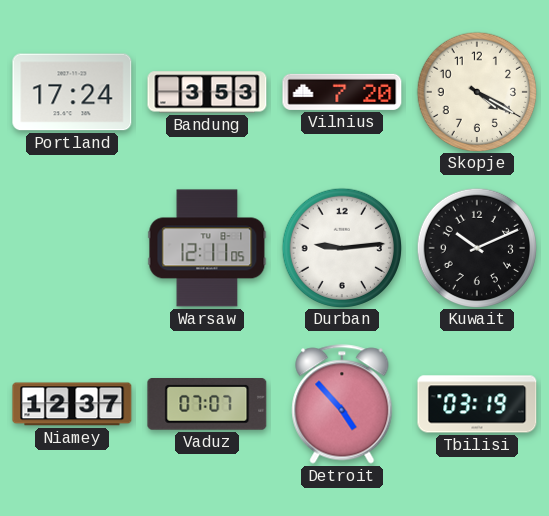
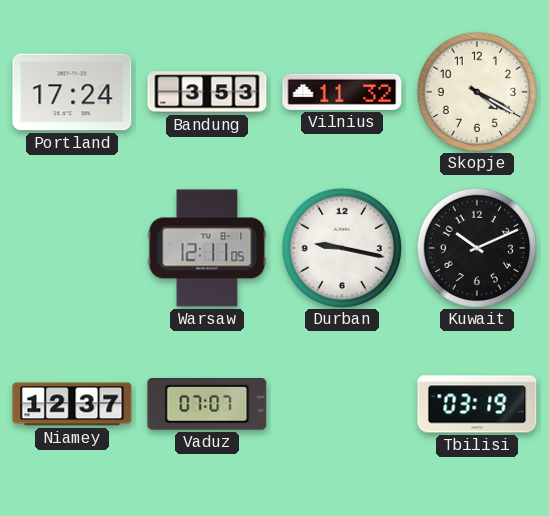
Vilnius: 7:20 -> 11:32
Durban: 9:14 -> 9:17
Detroit: 4:53 -> none
